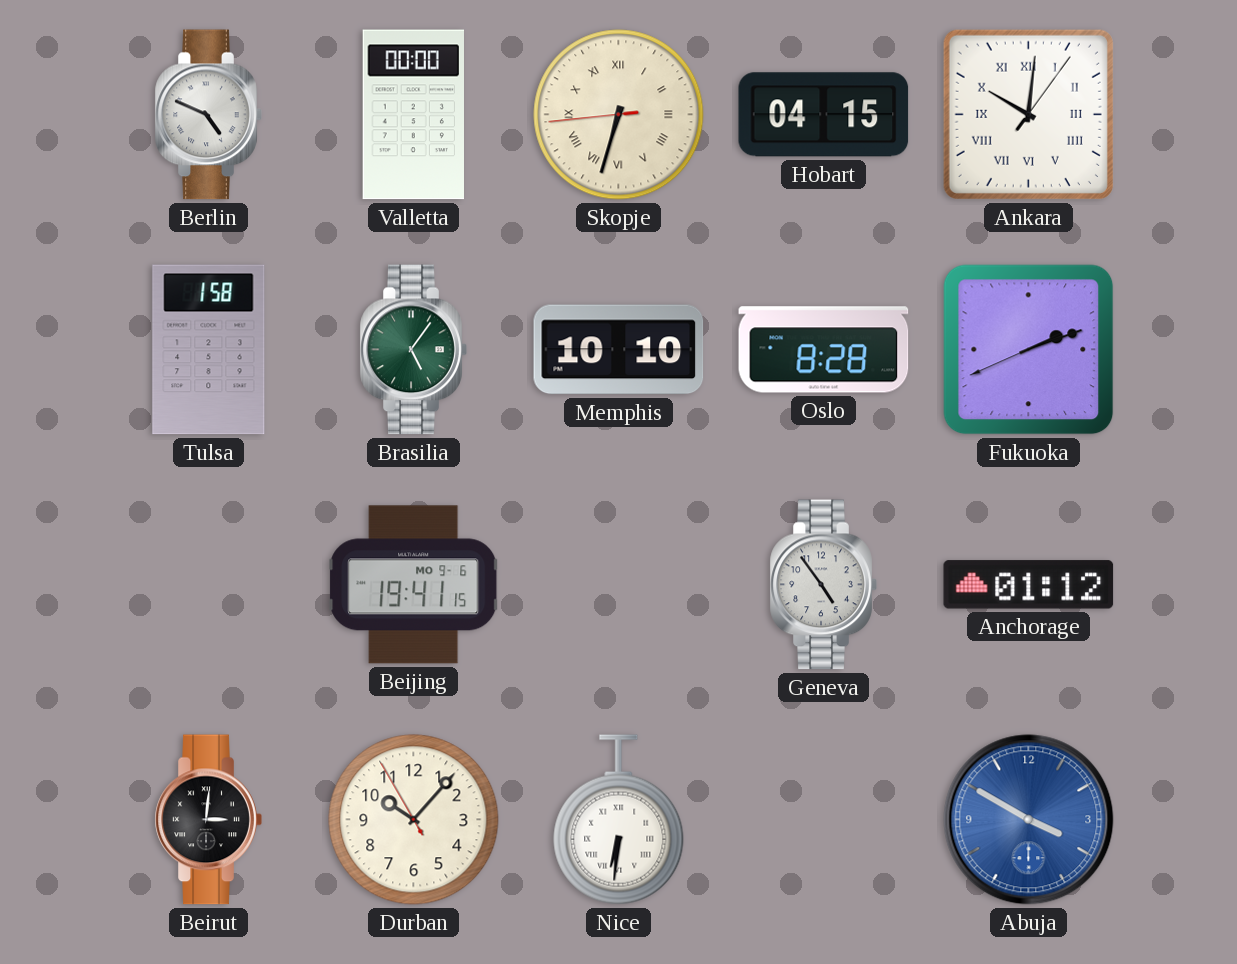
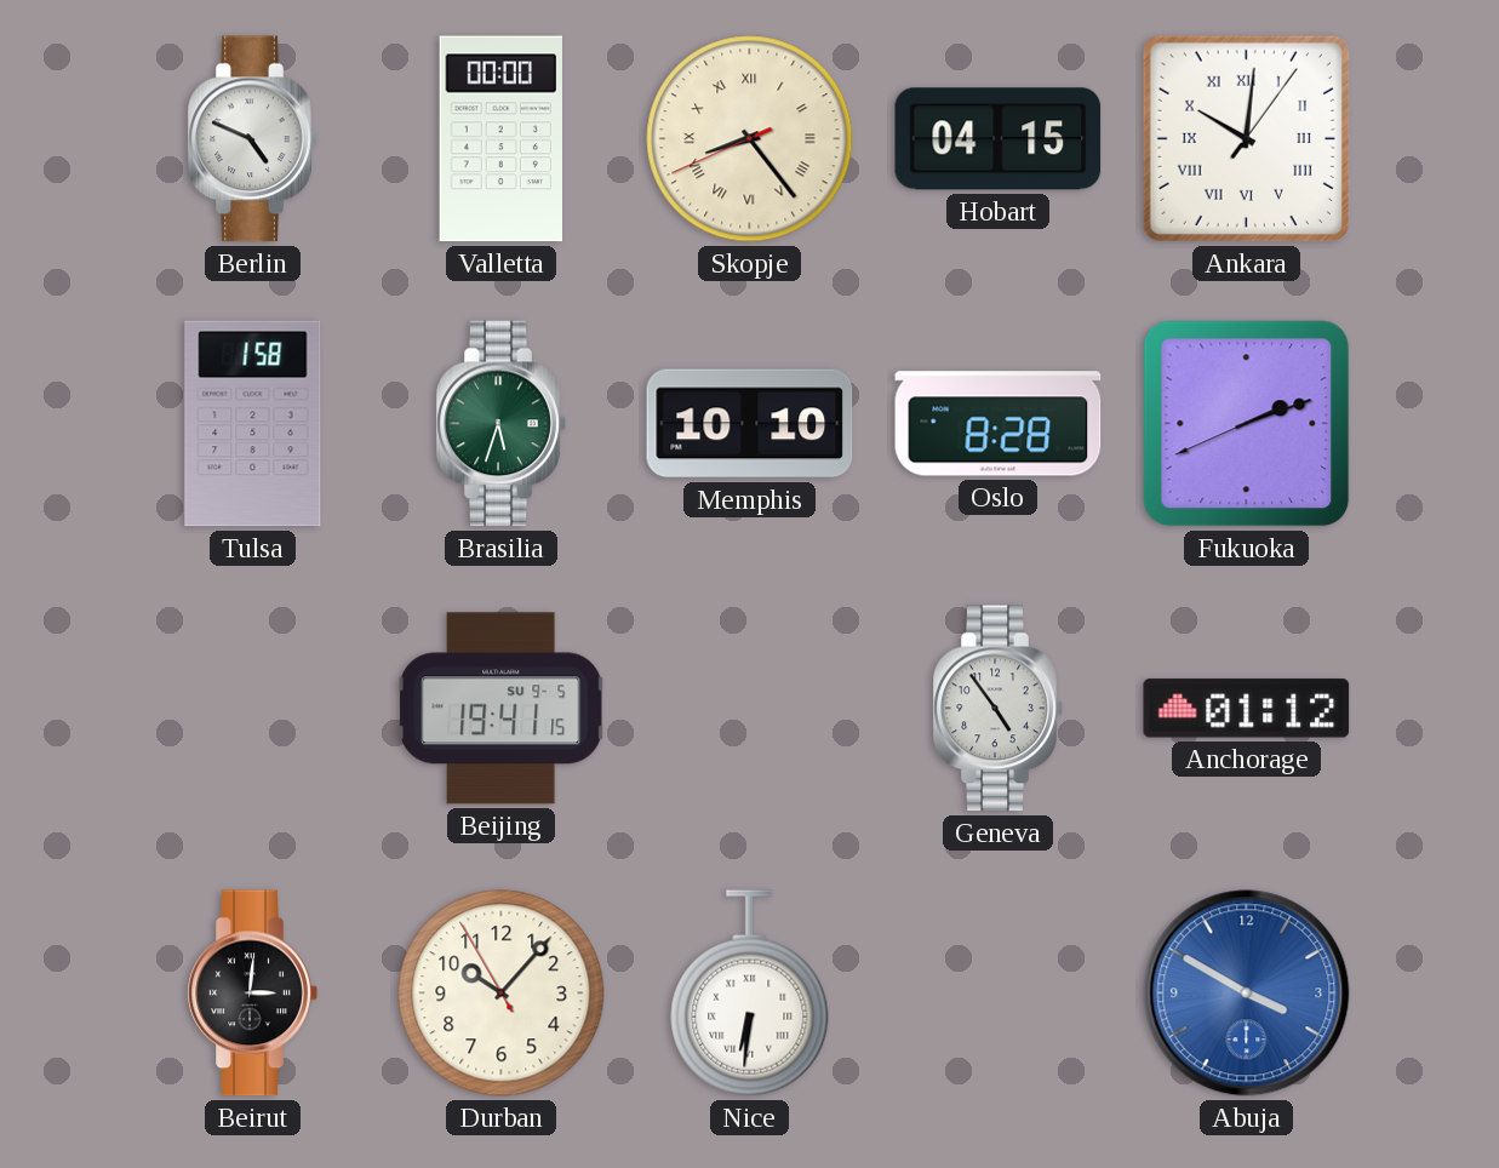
Skopje: 6:32 -> 8:23
Brasilia: 5:06 -> 5:33
Beijing date: MO 9-6 -> SU 9-5
